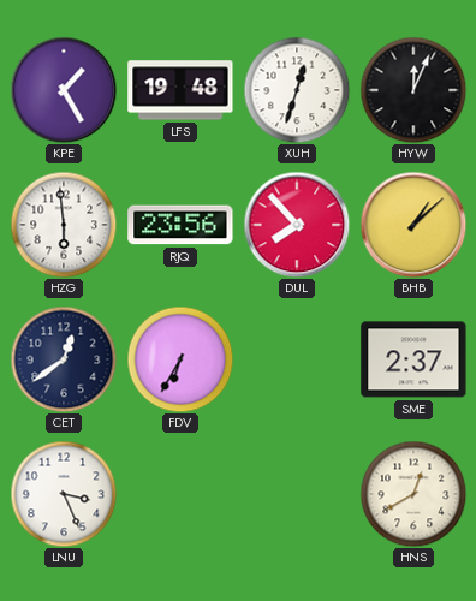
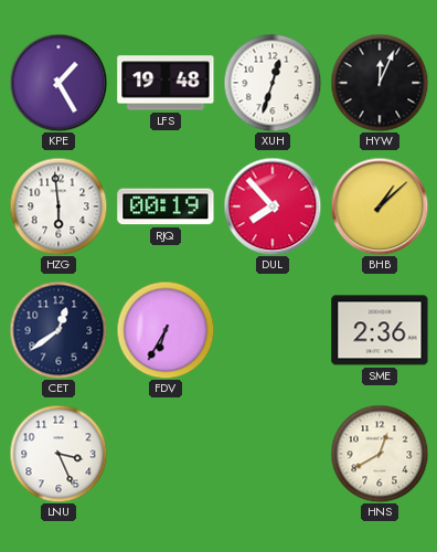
RJQ: 23:56 -> 00:19
SME: 2:37 -> 2:36
